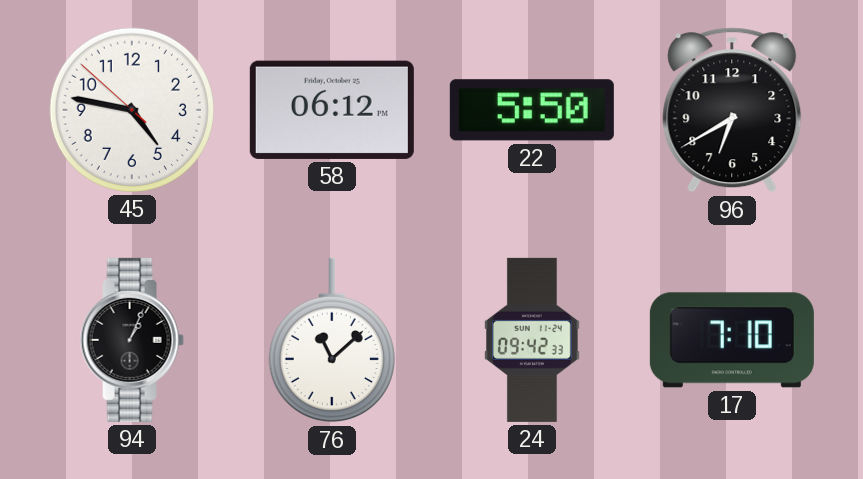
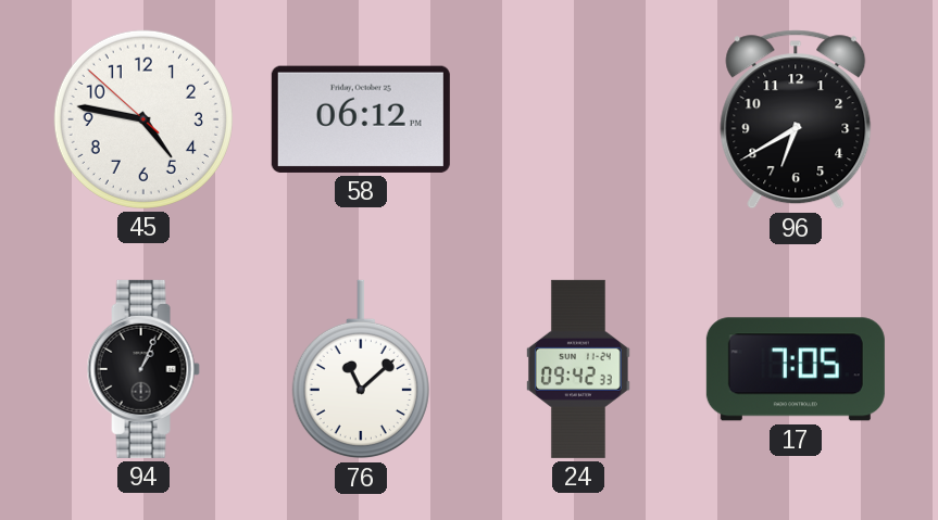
22: 5:50 -> none
17: 7:10 -> 7:05
